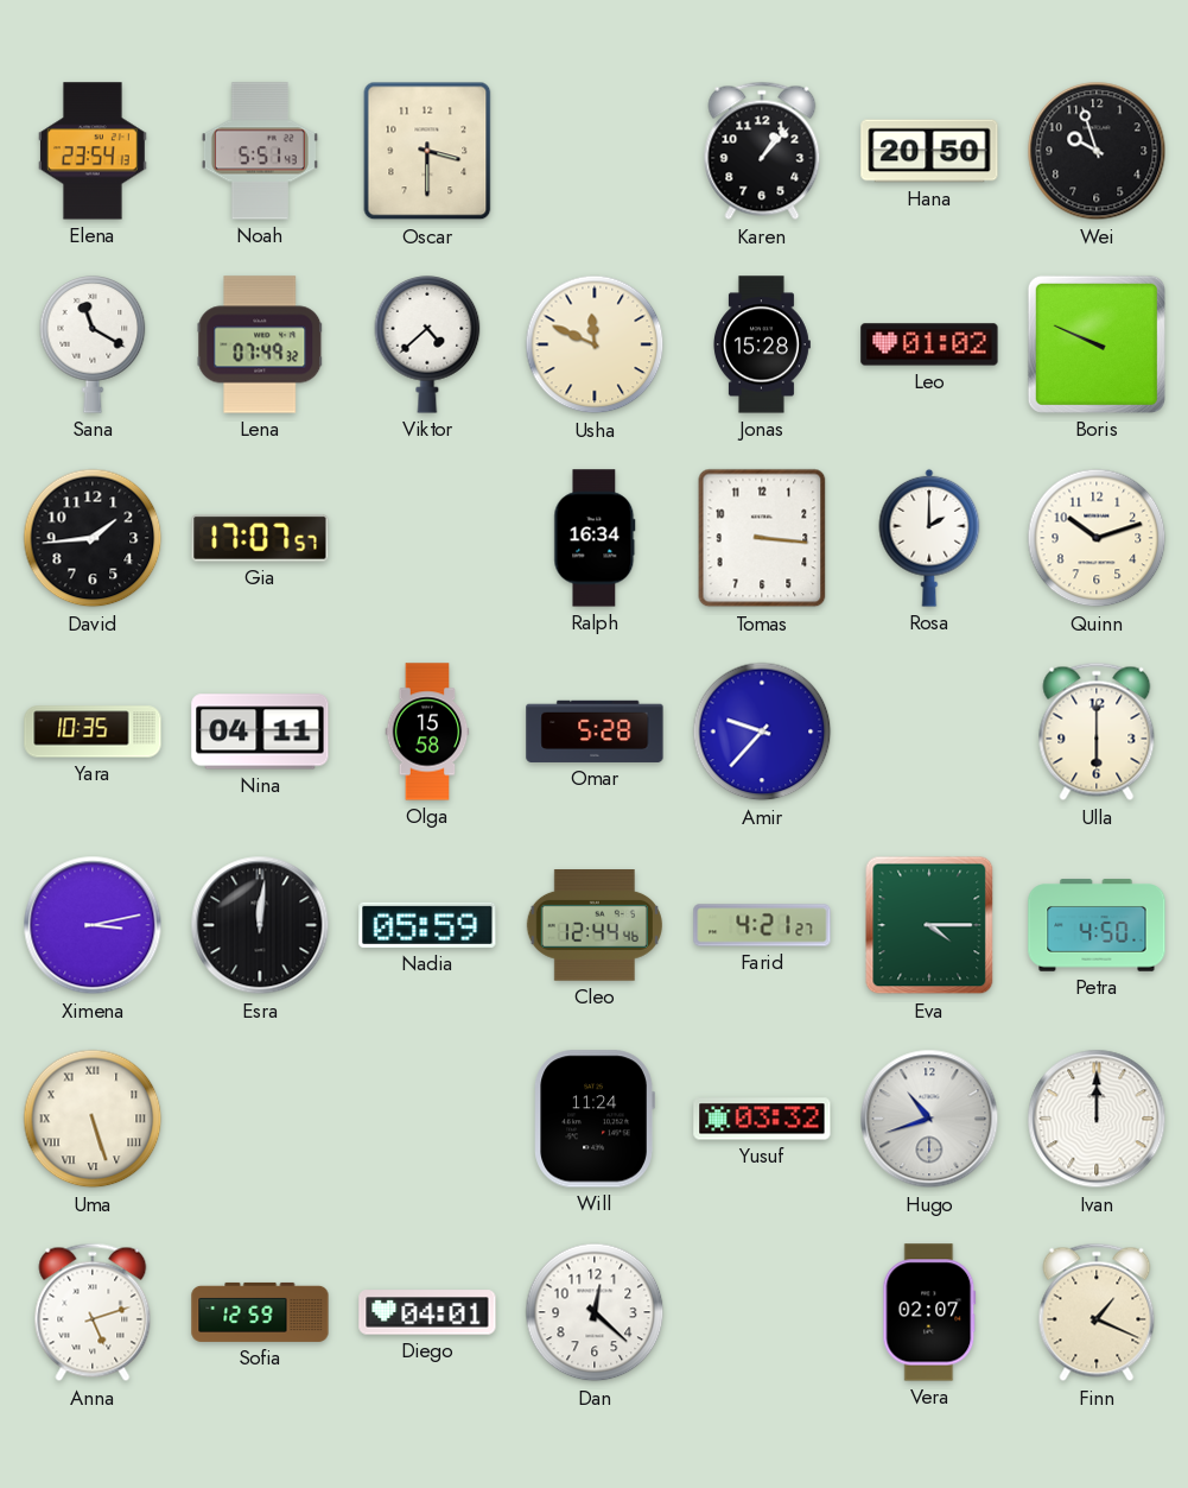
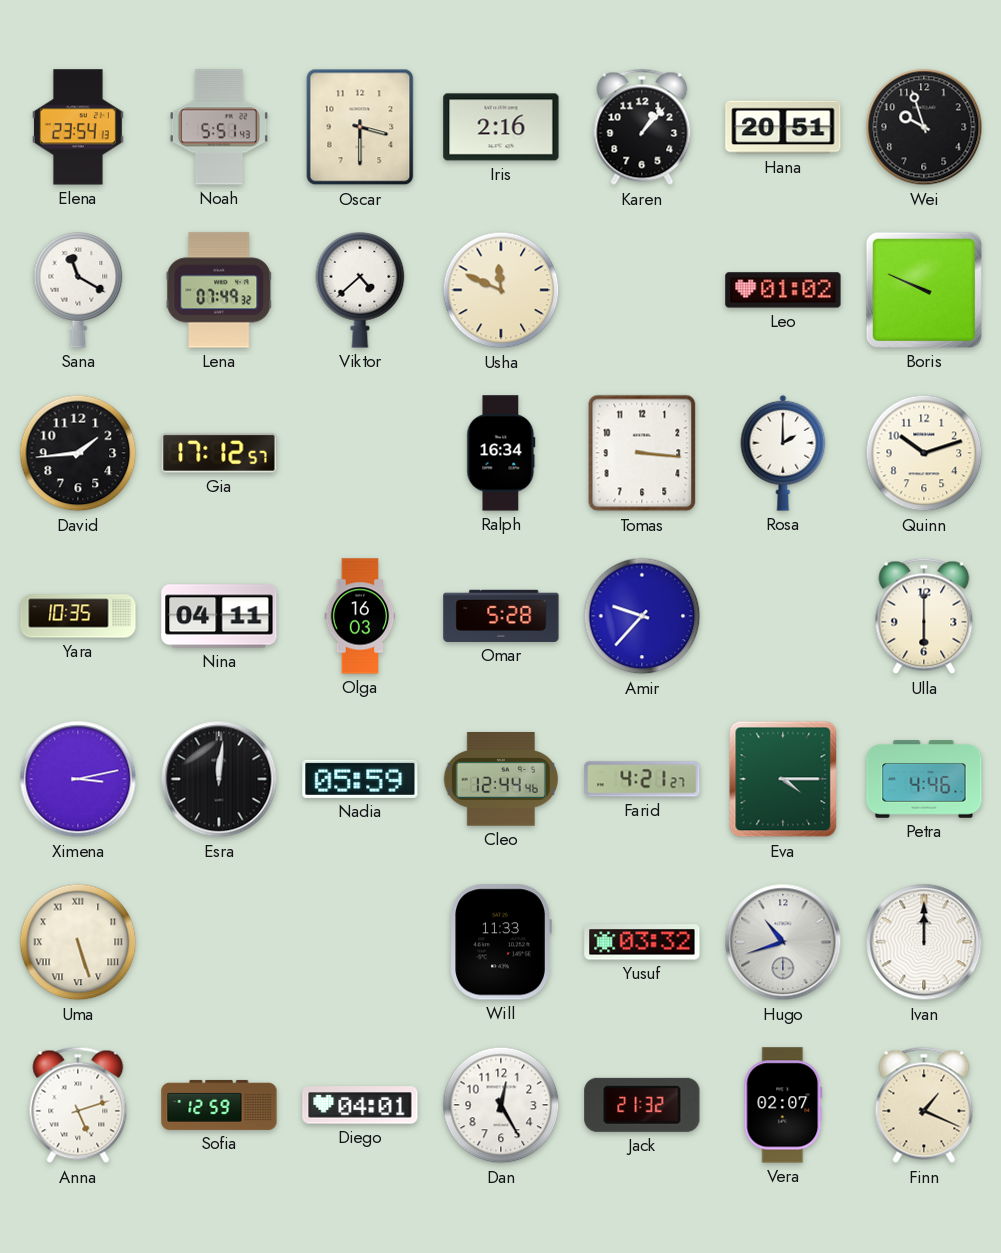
Iris: none -> 2:16
Hana: 20:50 -> 20:51
Jonas: 15:28 -> none
Gia: 17:07 -> 17:12
Olga: 15:58 -> 16:03
Petra: 4:50 -> 4:46
Will: 11:24 -> 11:33
Dan: 12:22 -> 12:25
Jack: none -> 21:32
